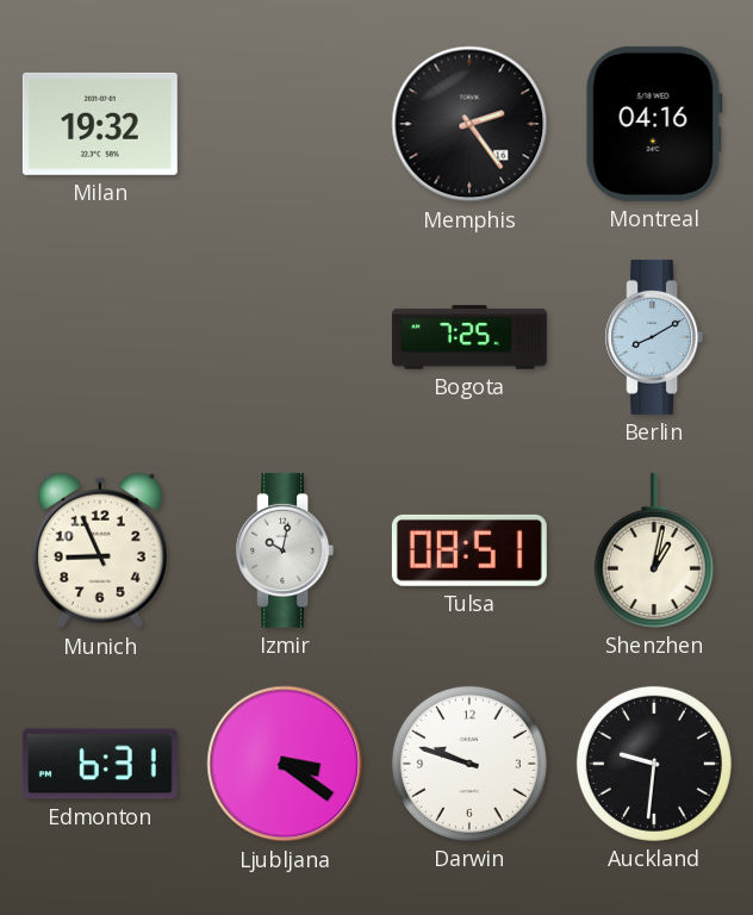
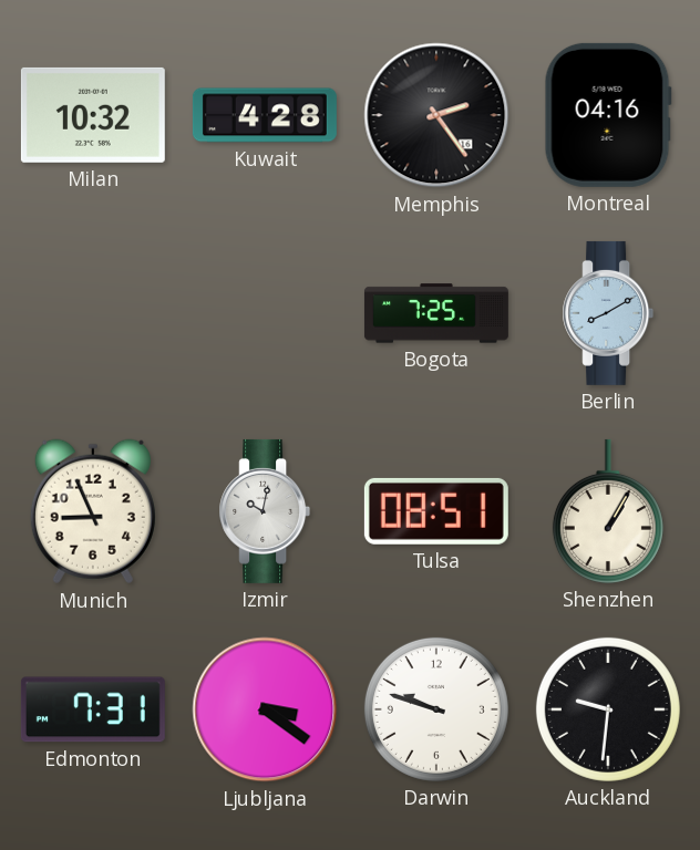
Milan: 19:32 -> 10:32
Kuwait: none -> 4:28
Shenzhen: 1:02 -> 1:05
Edmonton: 6:31 -> 7:31
